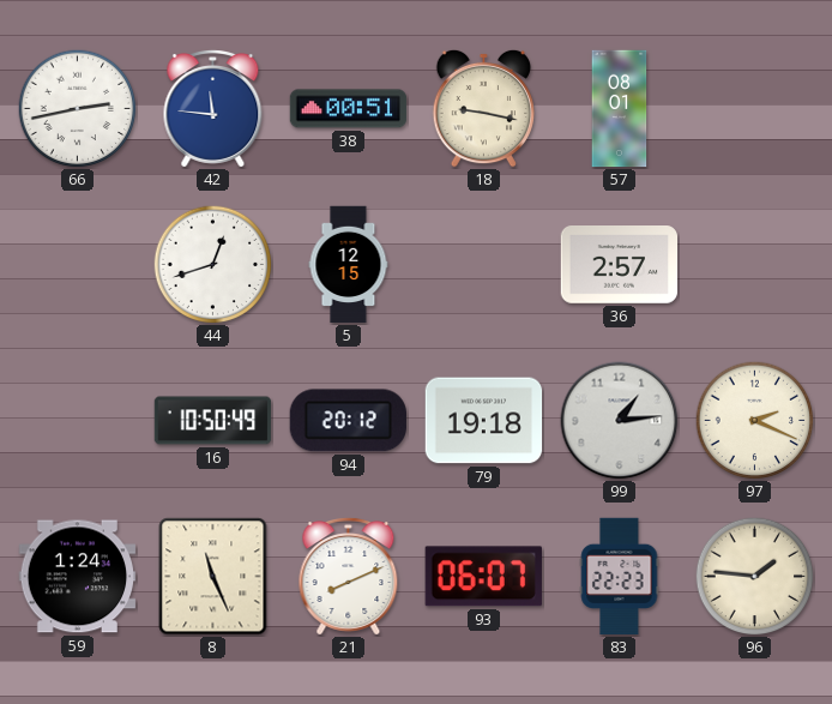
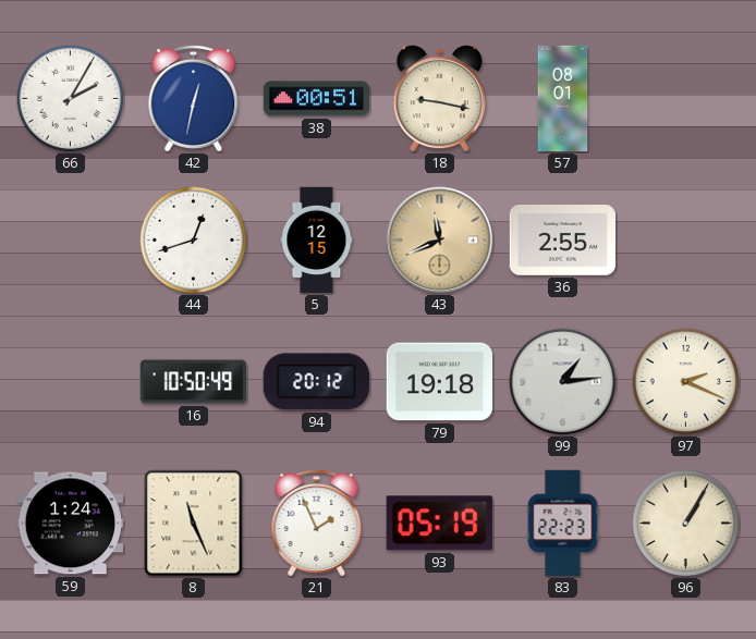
66: 2:43 -> 2:05
42: 11:46 -> 12:32
43: none -> 11:41
36: 2:57 -> 2:55
21: 8:11 -> 1:56
93: 06:07 -> 05:19
96: 1:46 -> 1:05
